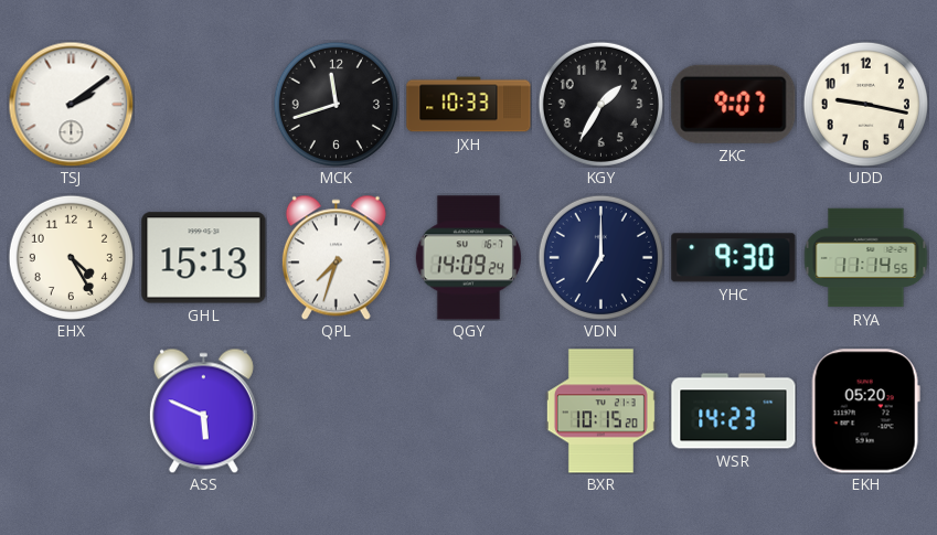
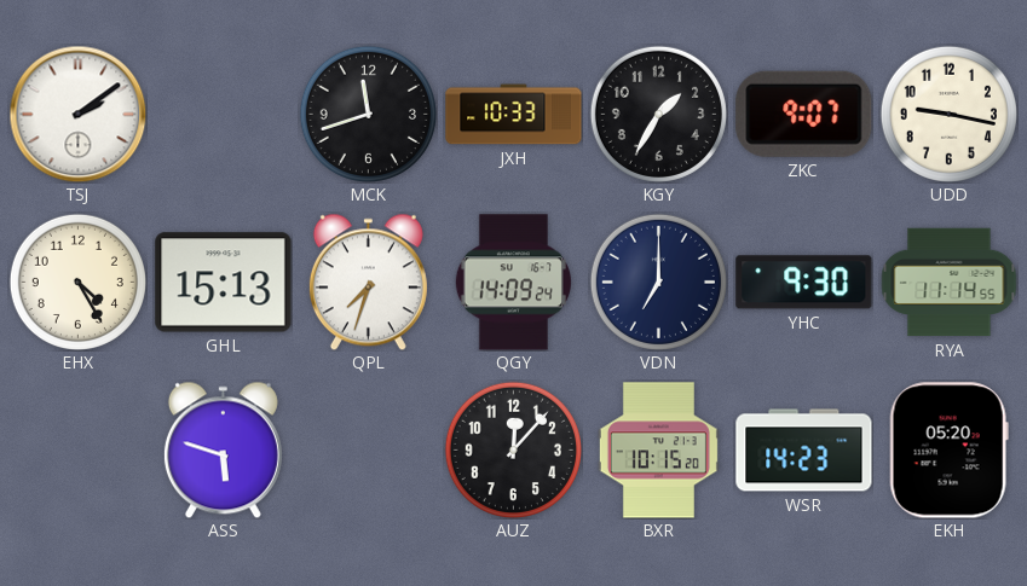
ASS: 5:49 -> 5:48
AUZ: none -> 12:07
